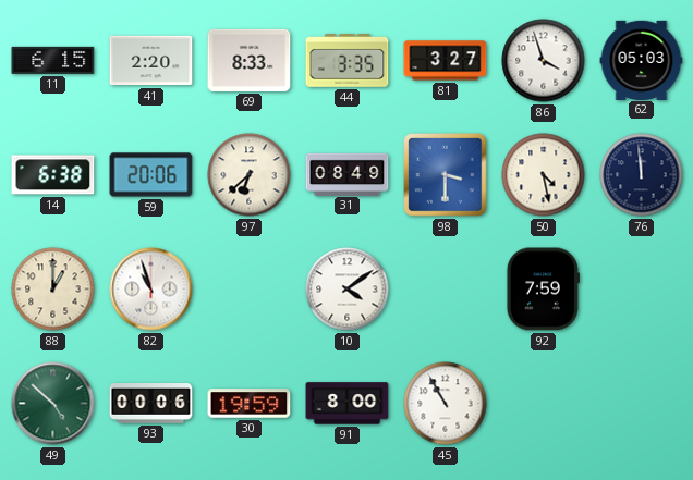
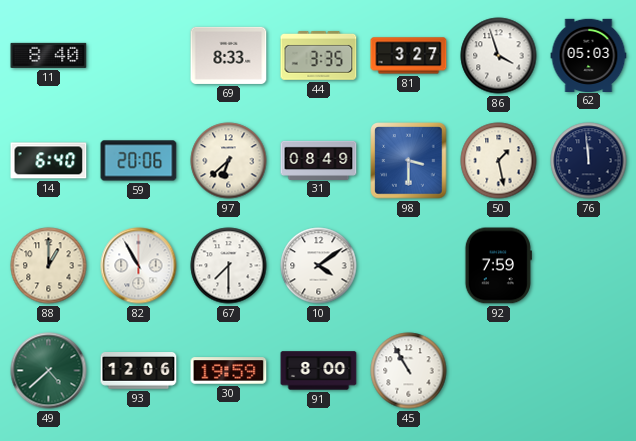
11: 6:15 -> 8:40
41: 2:20 -> none
14: 6:38 -> 6:40
50: 4:28 -> 1:28
82: 10:57 -> 10:55
67: none -> 7:30
49: 4:52 -> 4:38
93: 00:06 -> 12:06
